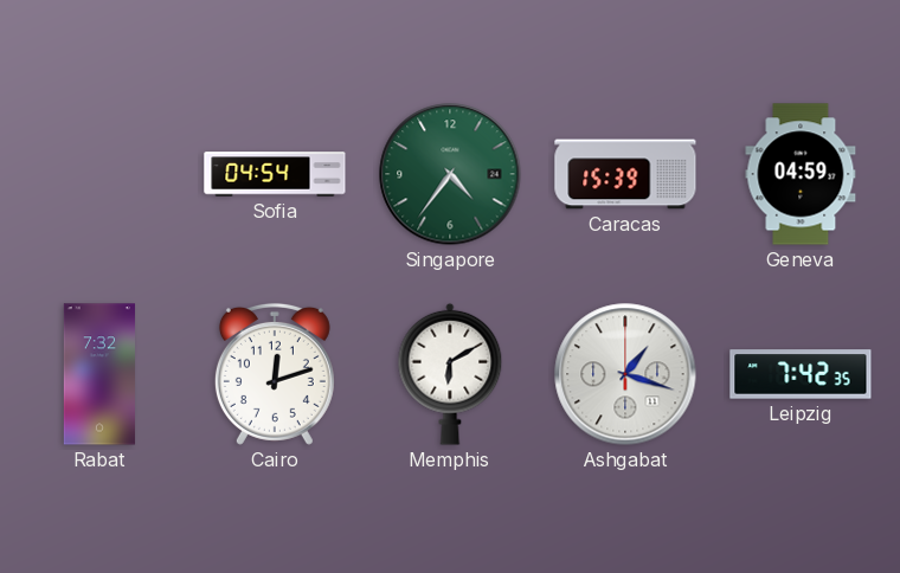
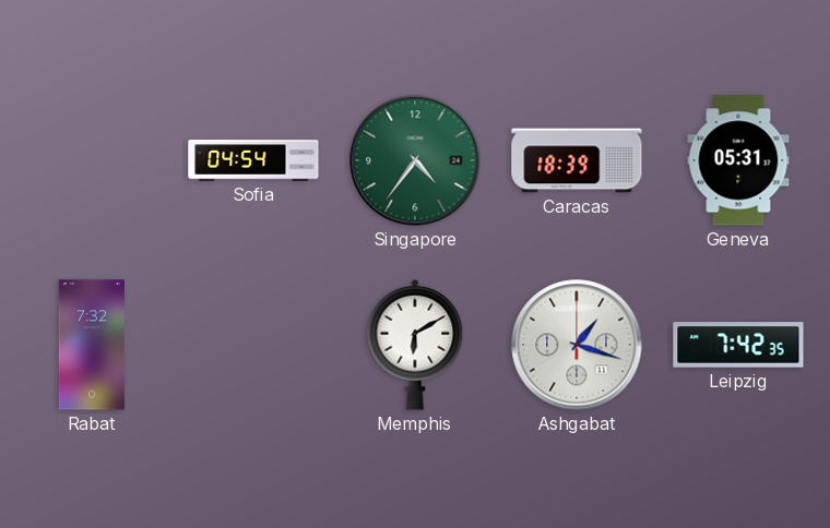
Caracas: 15:39 -> 18:39
Geneva: 04:59 -> 05:31
Cairo: 12:12 -> none
